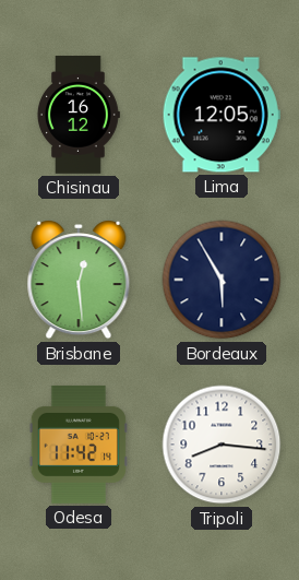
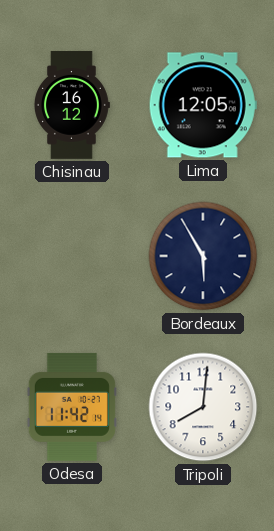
Brisbane: 12:29 -> none
Tripoli: 8:16 -> 8:01
